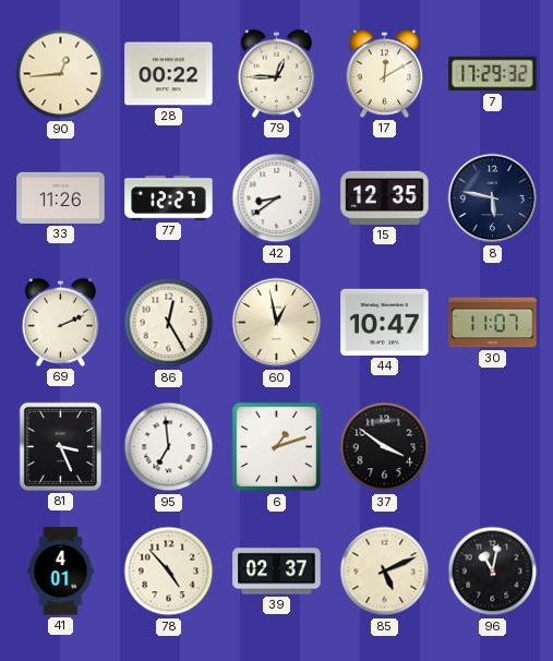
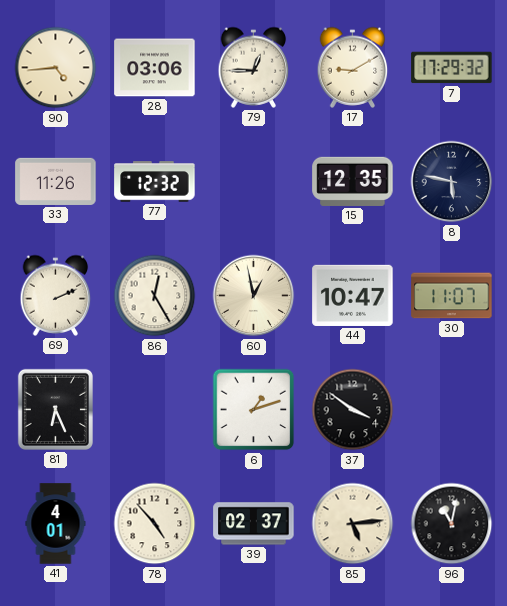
90: 12:44 -> 4:44
28: 00:22 -> 03:06
17: 12:10 -> 9:10
77: 12:27 -> 12:32
42: 8:39 -> none
81: 3:26 -> 6:26
95: 6:59 -> none
85: 5:11 -> 5:14
